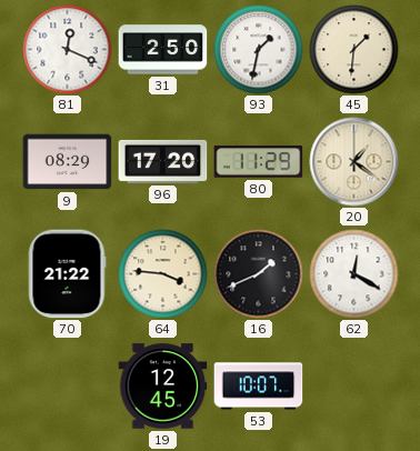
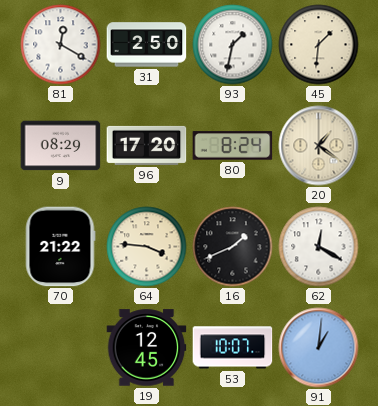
81: 12:19 -> 12:20
80: 11:29 -> 8:24
91: none -> 1:01
